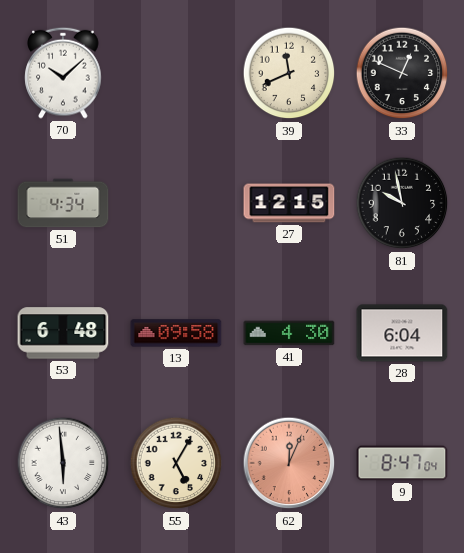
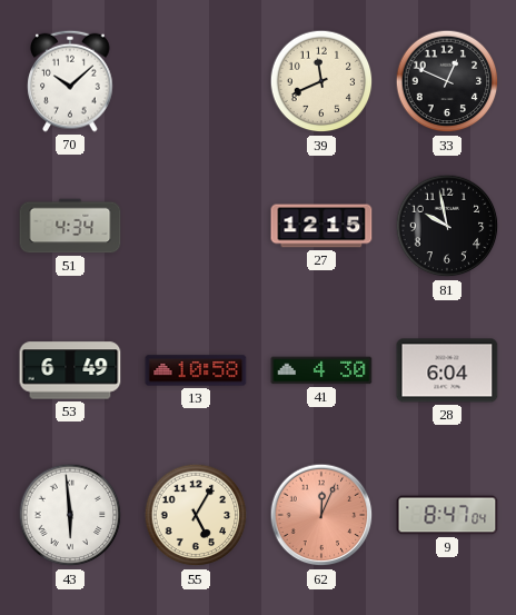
53: 6:48 -> 6:49
13: 09:58 -> 10:58
